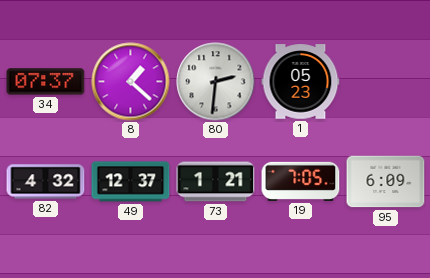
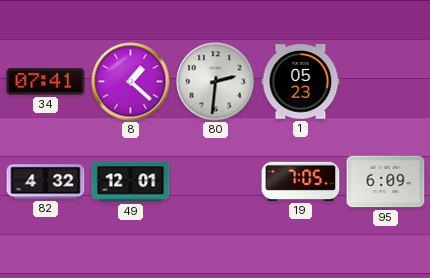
34: 07:37 -> 07:41
49: 12:37 -> 12:01
73: 1:21 -> none
